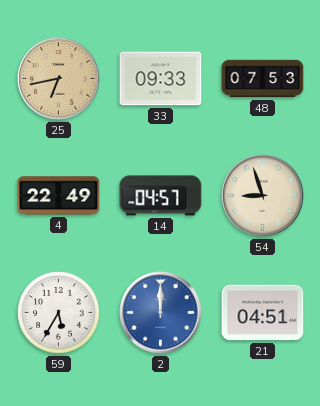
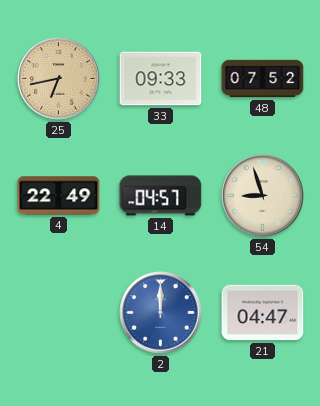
48: 07:53 -> 07:52
59: 5:35 -> none
21: 04:51 -> 04:47
